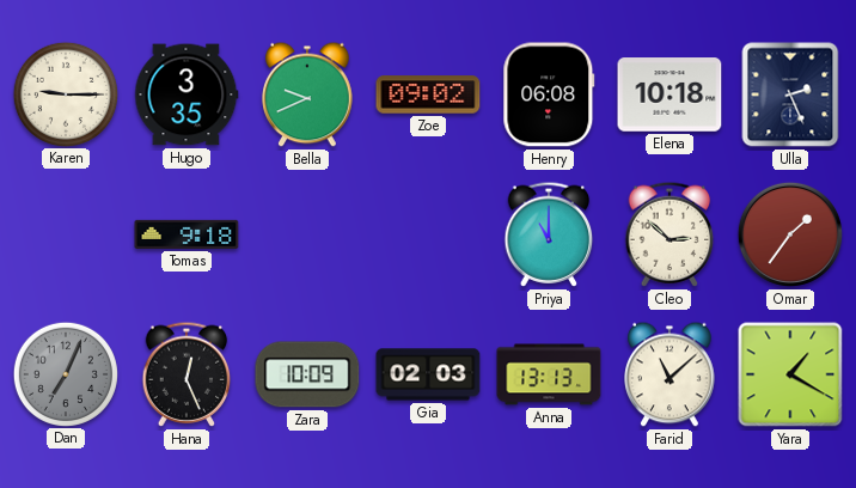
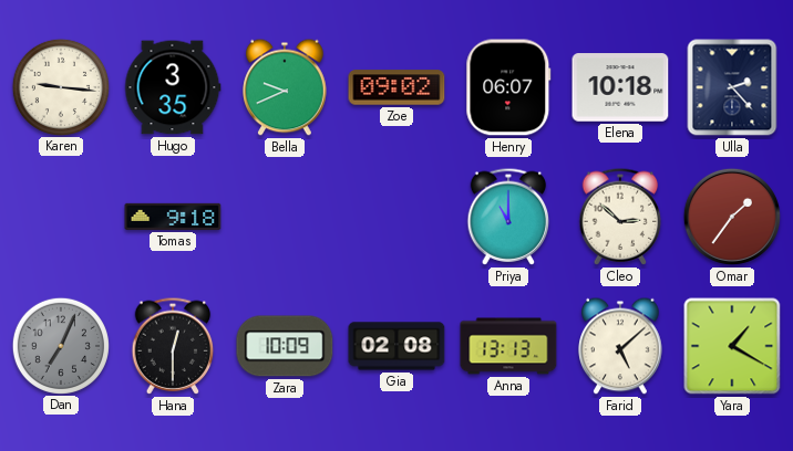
Karen: 9:15 -> 9:16
Henry: 06:08 -> 06:07
Ulla: 2:26 -> 2:23
Hana: 12:26 -> 12:30
Gia: 02:03 -> 02:08
Farid: 11:08 -> 5:08
